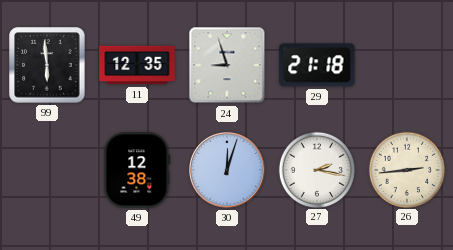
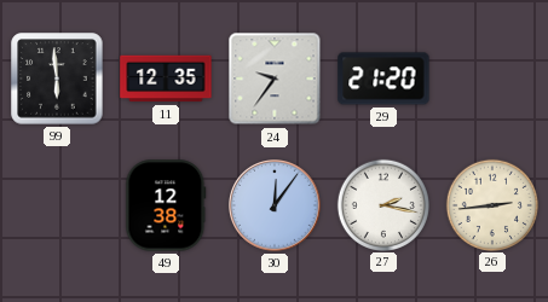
24: 8:57 -> 9:36
29: 21:18 -> 21:20
30: 12:03 -> 12:06
